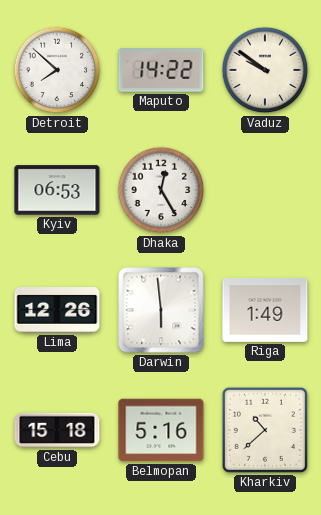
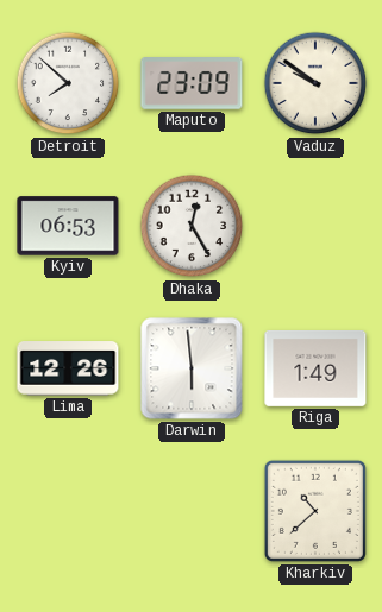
Maputo: 14:22 -> 23:09
Cebu: 15:18 -> none
Belmopan: 5:16 -> none
